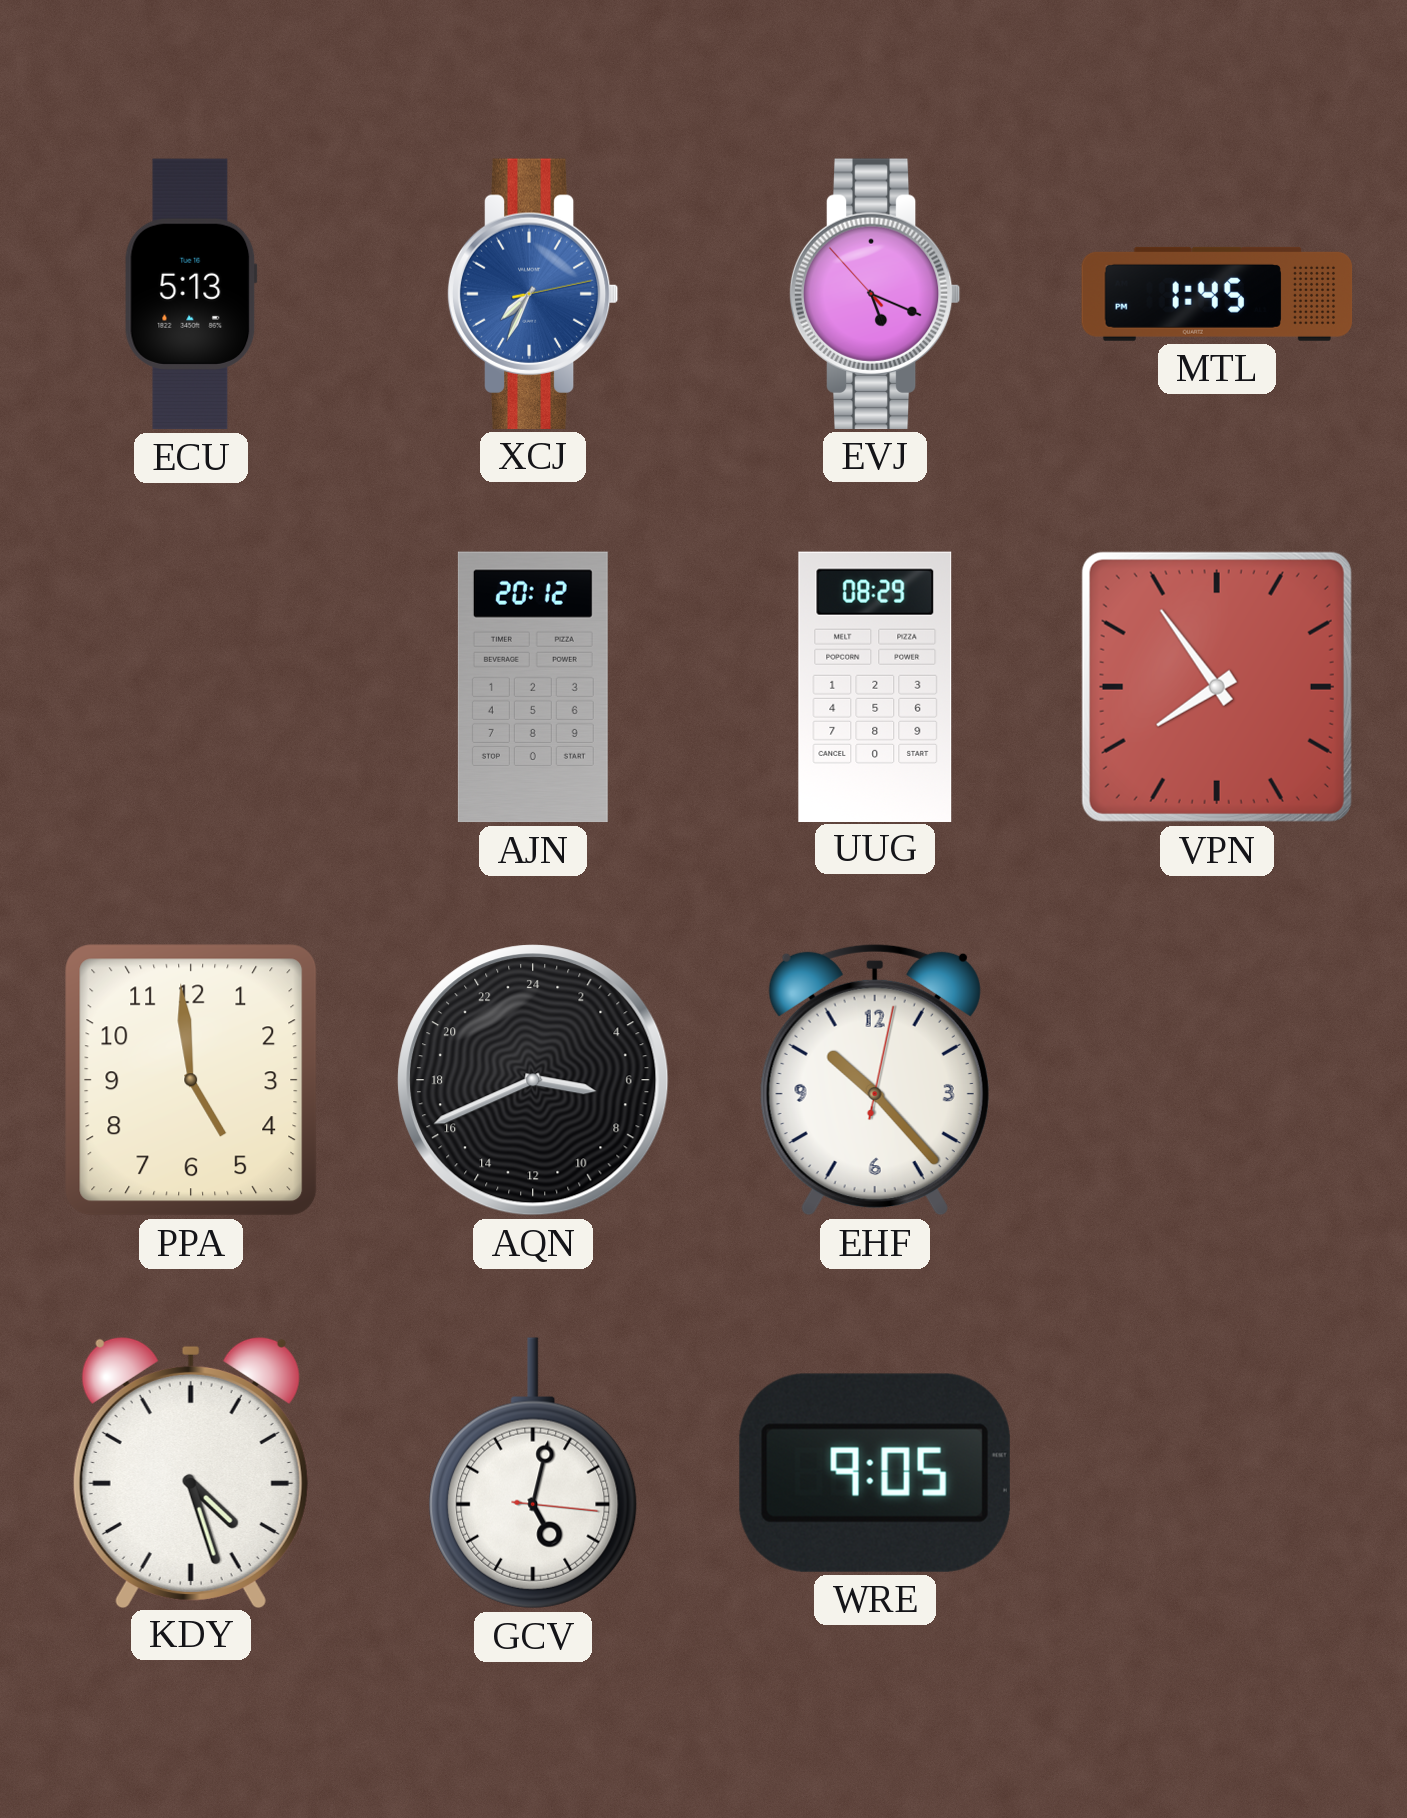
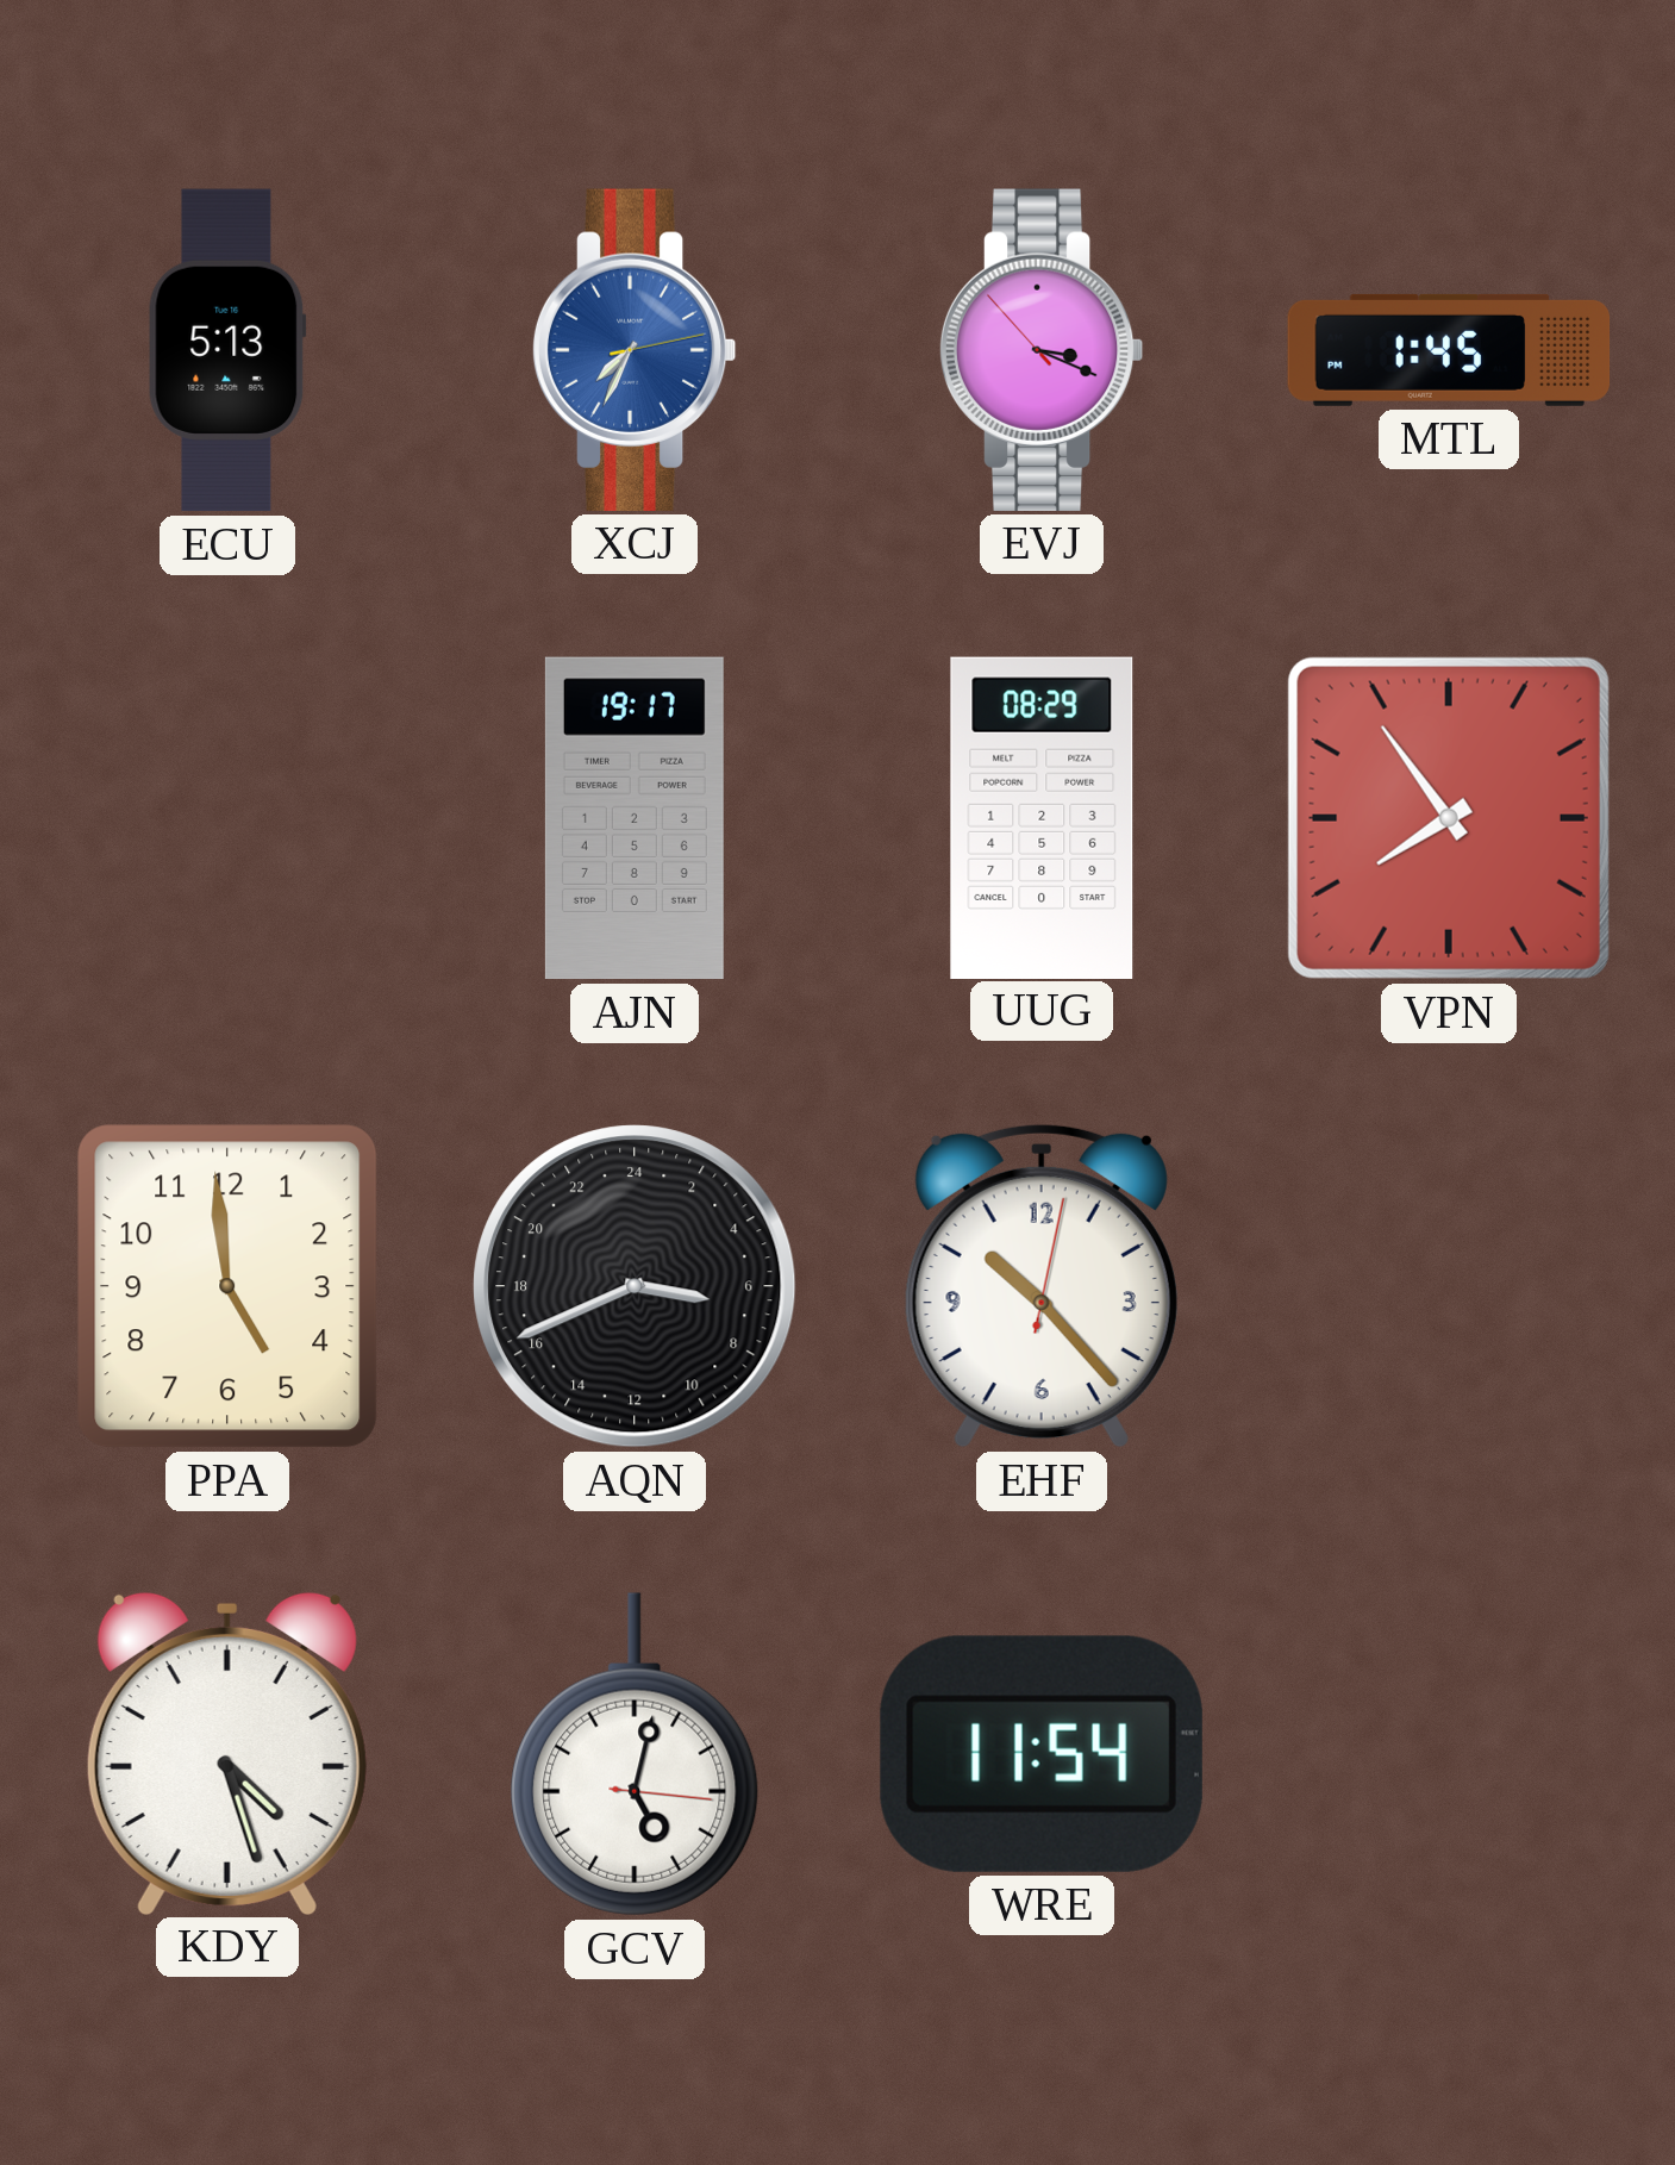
EVJ: 5:18 -> 3:18
AJN: 20:12 -> 19:17
WRE: 9:05 -> 11:54
